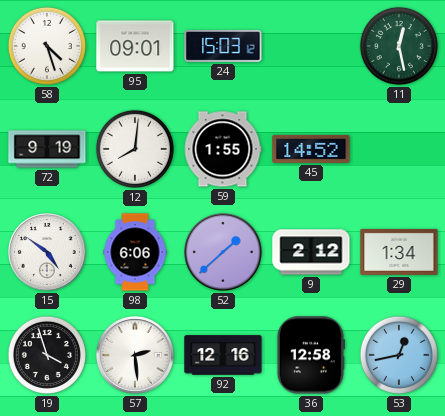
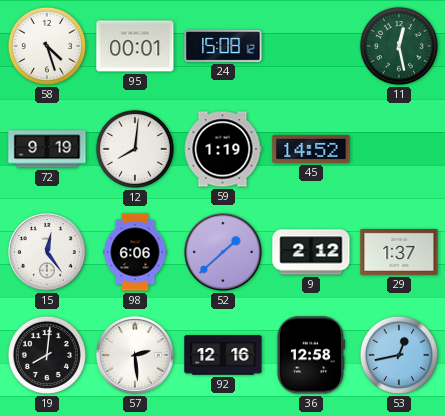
95: 09:01 -> 00:01
24: 15:03 -> 15:08
59: 1:55 -> 1:19
15: 4:51 -> 12:24
29: 1:34 -> 1:37
19: 3:57 -> 8:01
